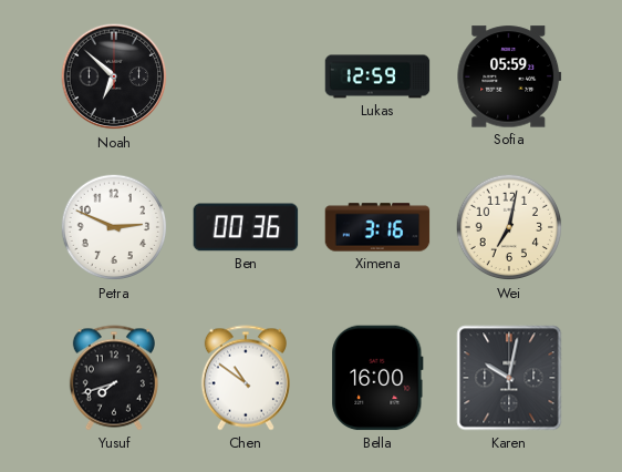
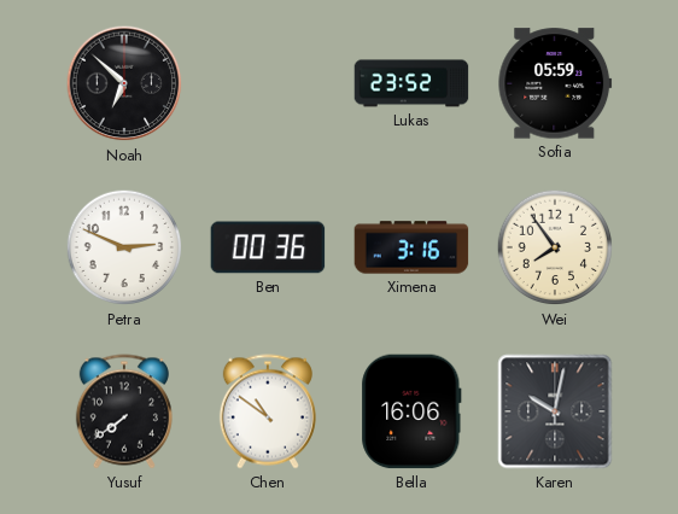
Lukas: 12:59 -> 23:52
Wei: 7:02 -> 7:54
Yusuf: 7:42 -> 7:39
Bella: 16:00 -> 16:06
